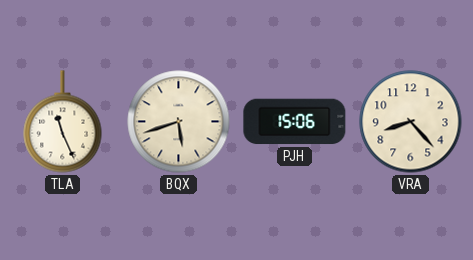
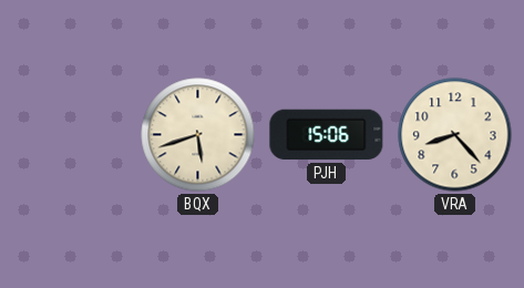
TLA: 11:26 -> none
